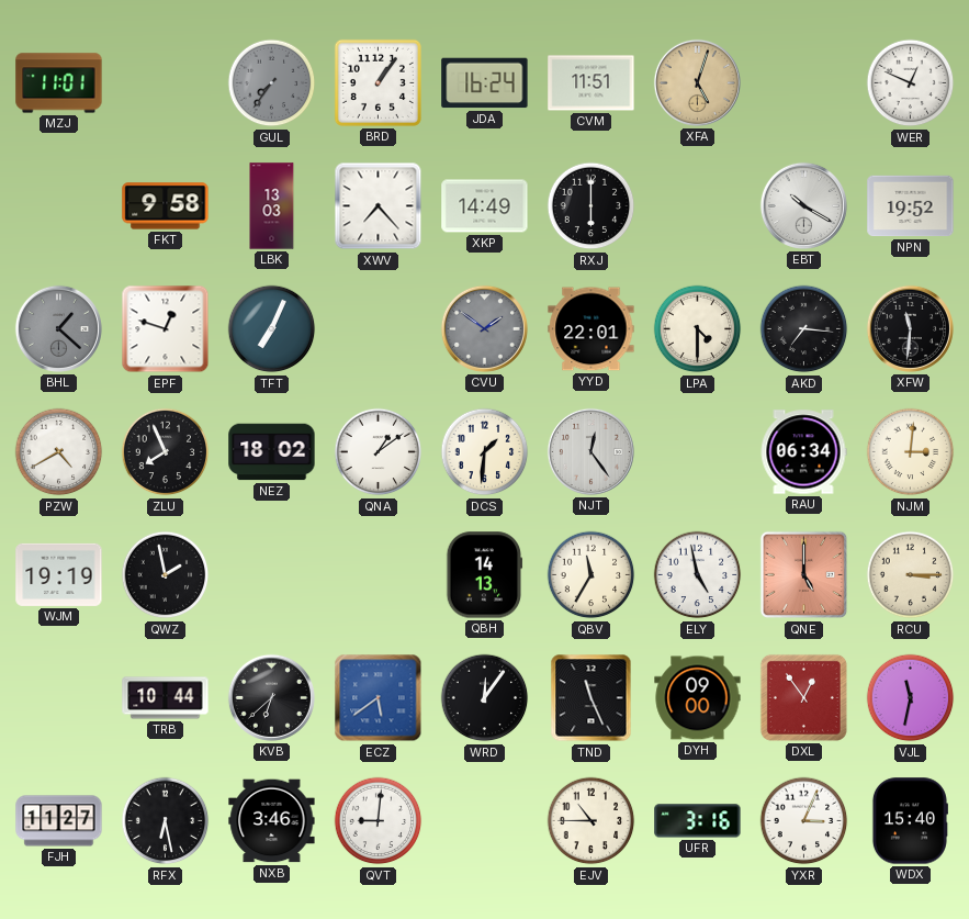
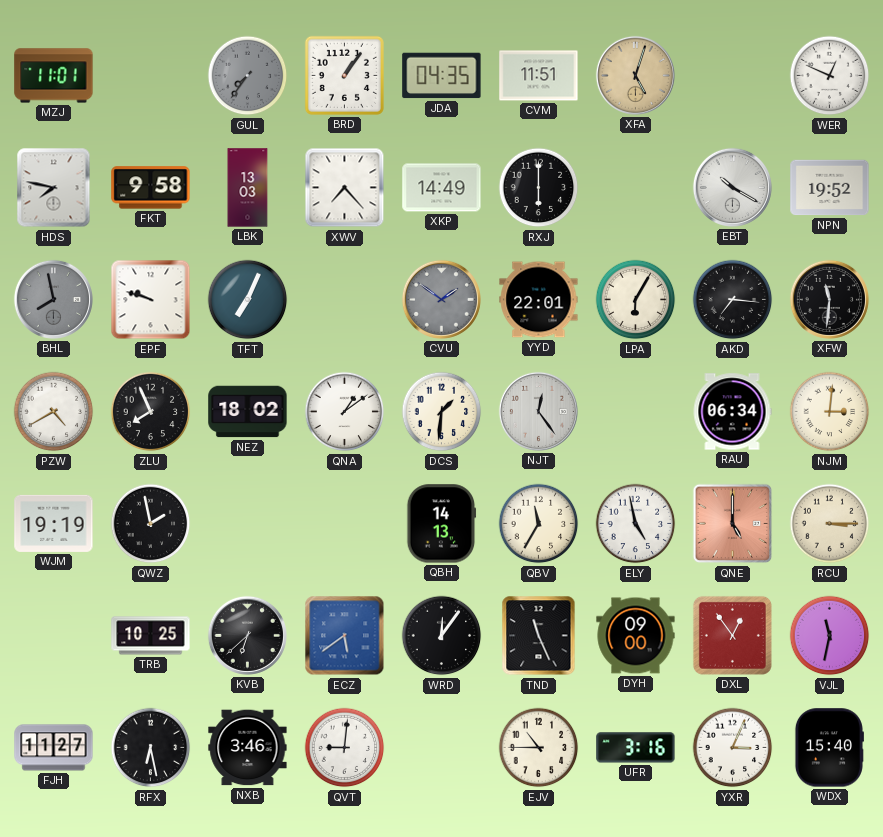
JDA: 16:24 -> 04:35
HDS: none -> 7:47
BHL: 1:22 -> 7:58
EPF: 12:48 -> 9:48
LPA: 4:30 -> 6:05
TRB: 10:44 -> 10:25
